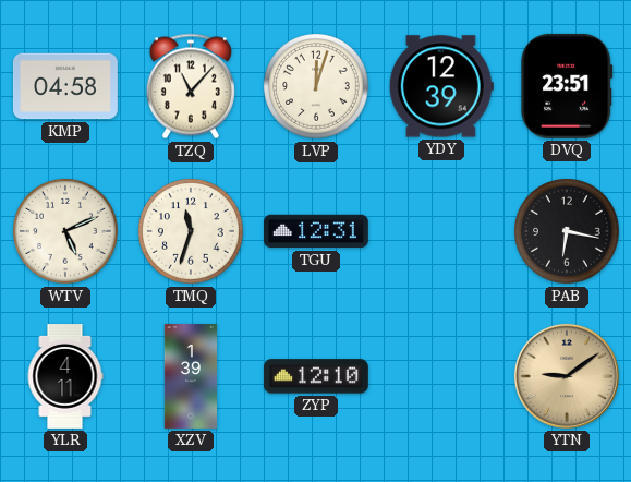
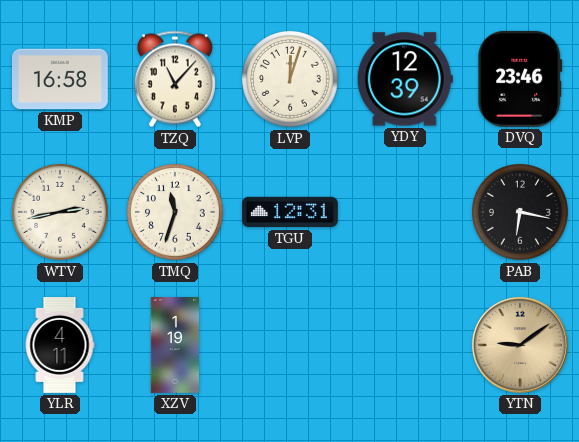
KMP: 04:58 -> 16:58
DVQ: 23:51 -> 23:46
WTV: 5:11 -> 2:43
XZV: 1:39 -> 1:19
ZYP: 12:10 -> none
